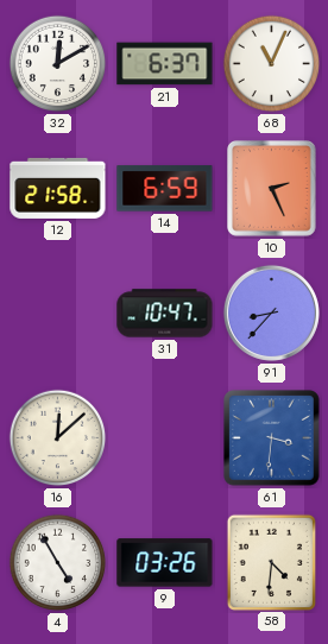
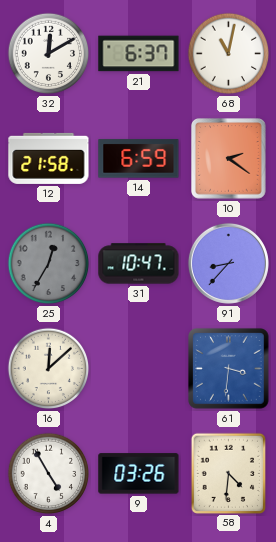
68: 11:04 -> 11:02
10: 2:26 -> 2:21
25: none -> 12:35
